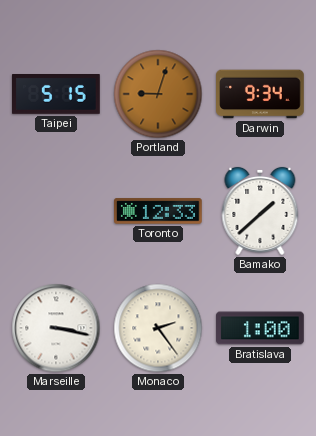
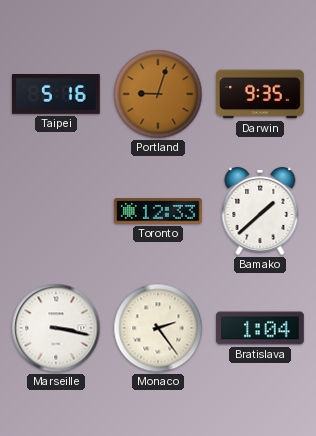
Taipei: 5:15 -> 5:16
Darwin: 9:34 -> 9:35
Bratislava: 1:00 -> 1:04
